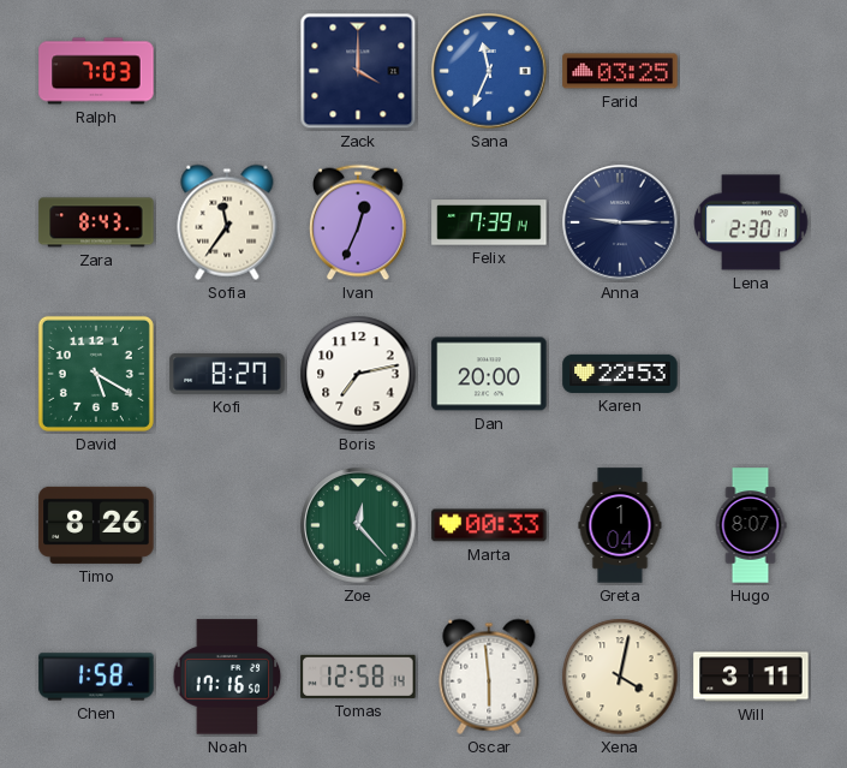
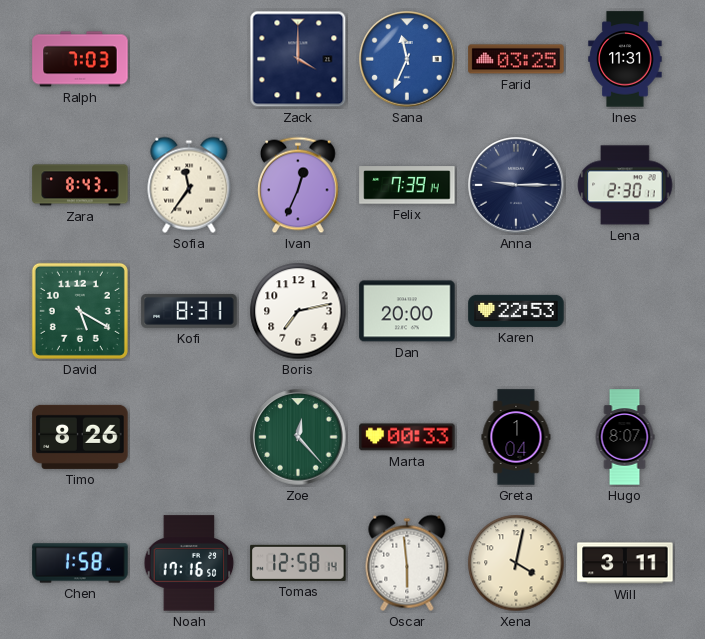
Ines: none -> 11:31
Kofi: 8:27 -> 8:31
